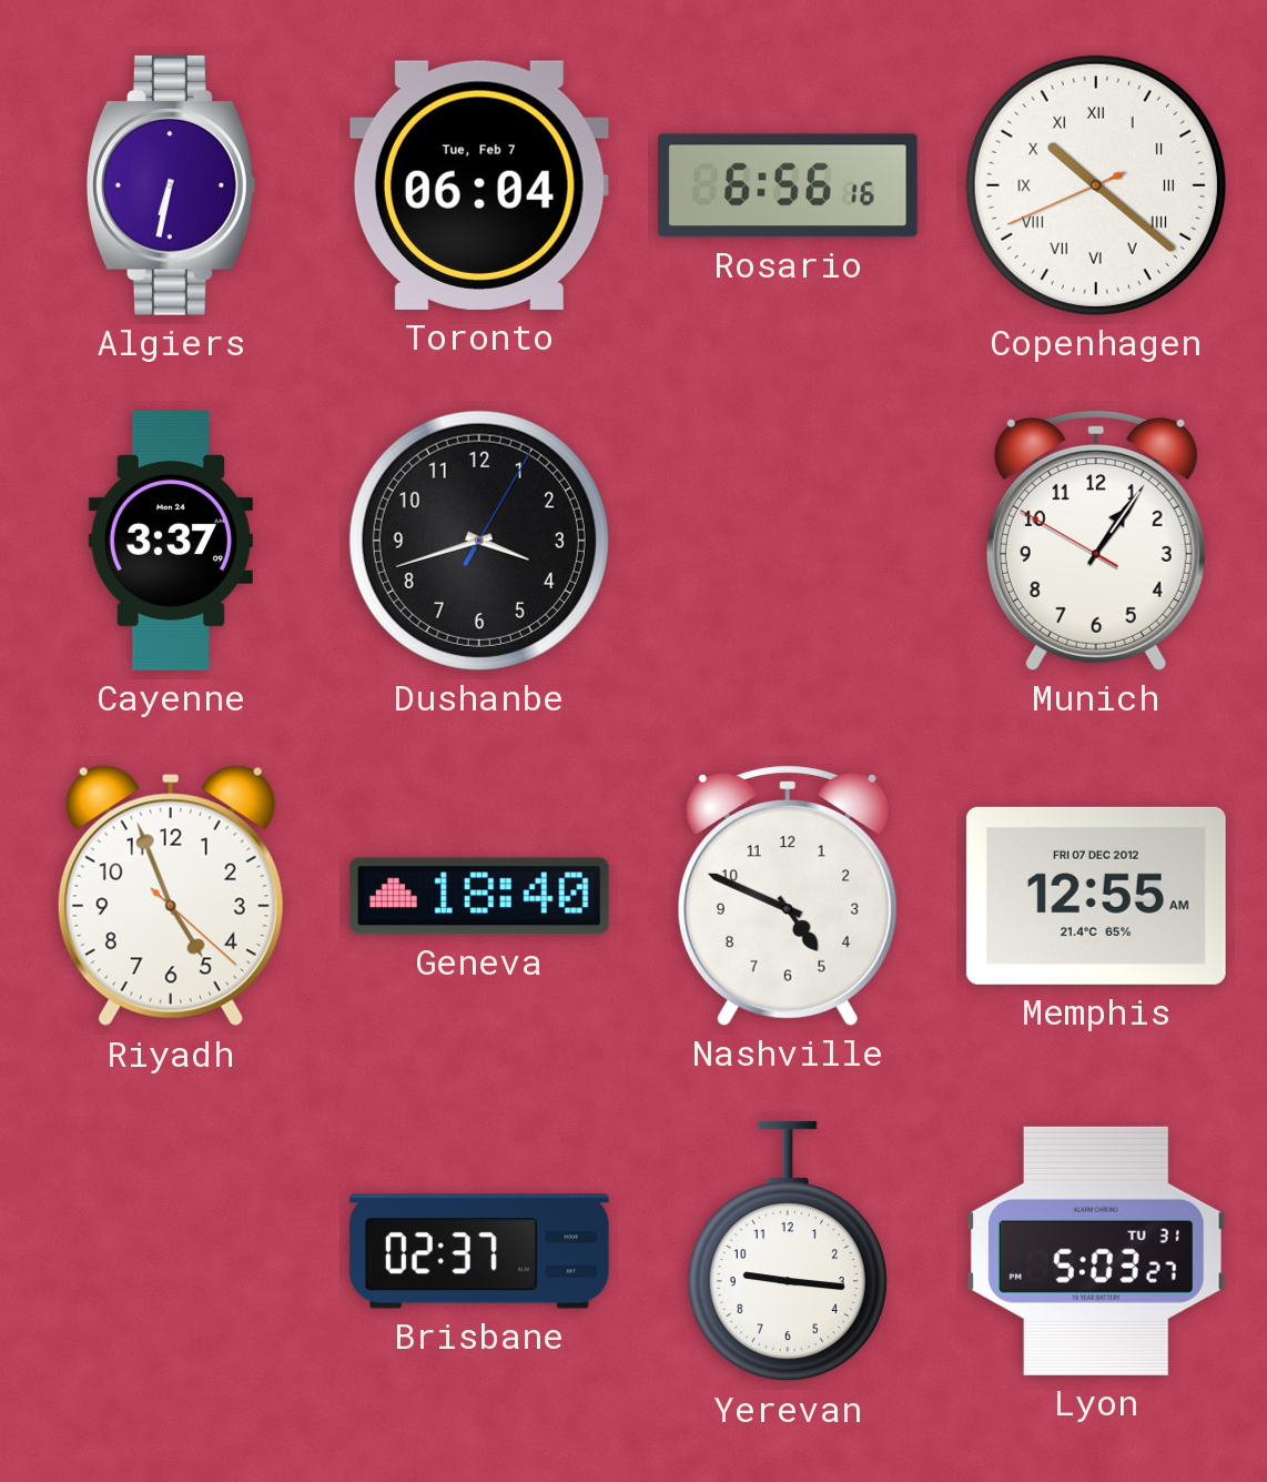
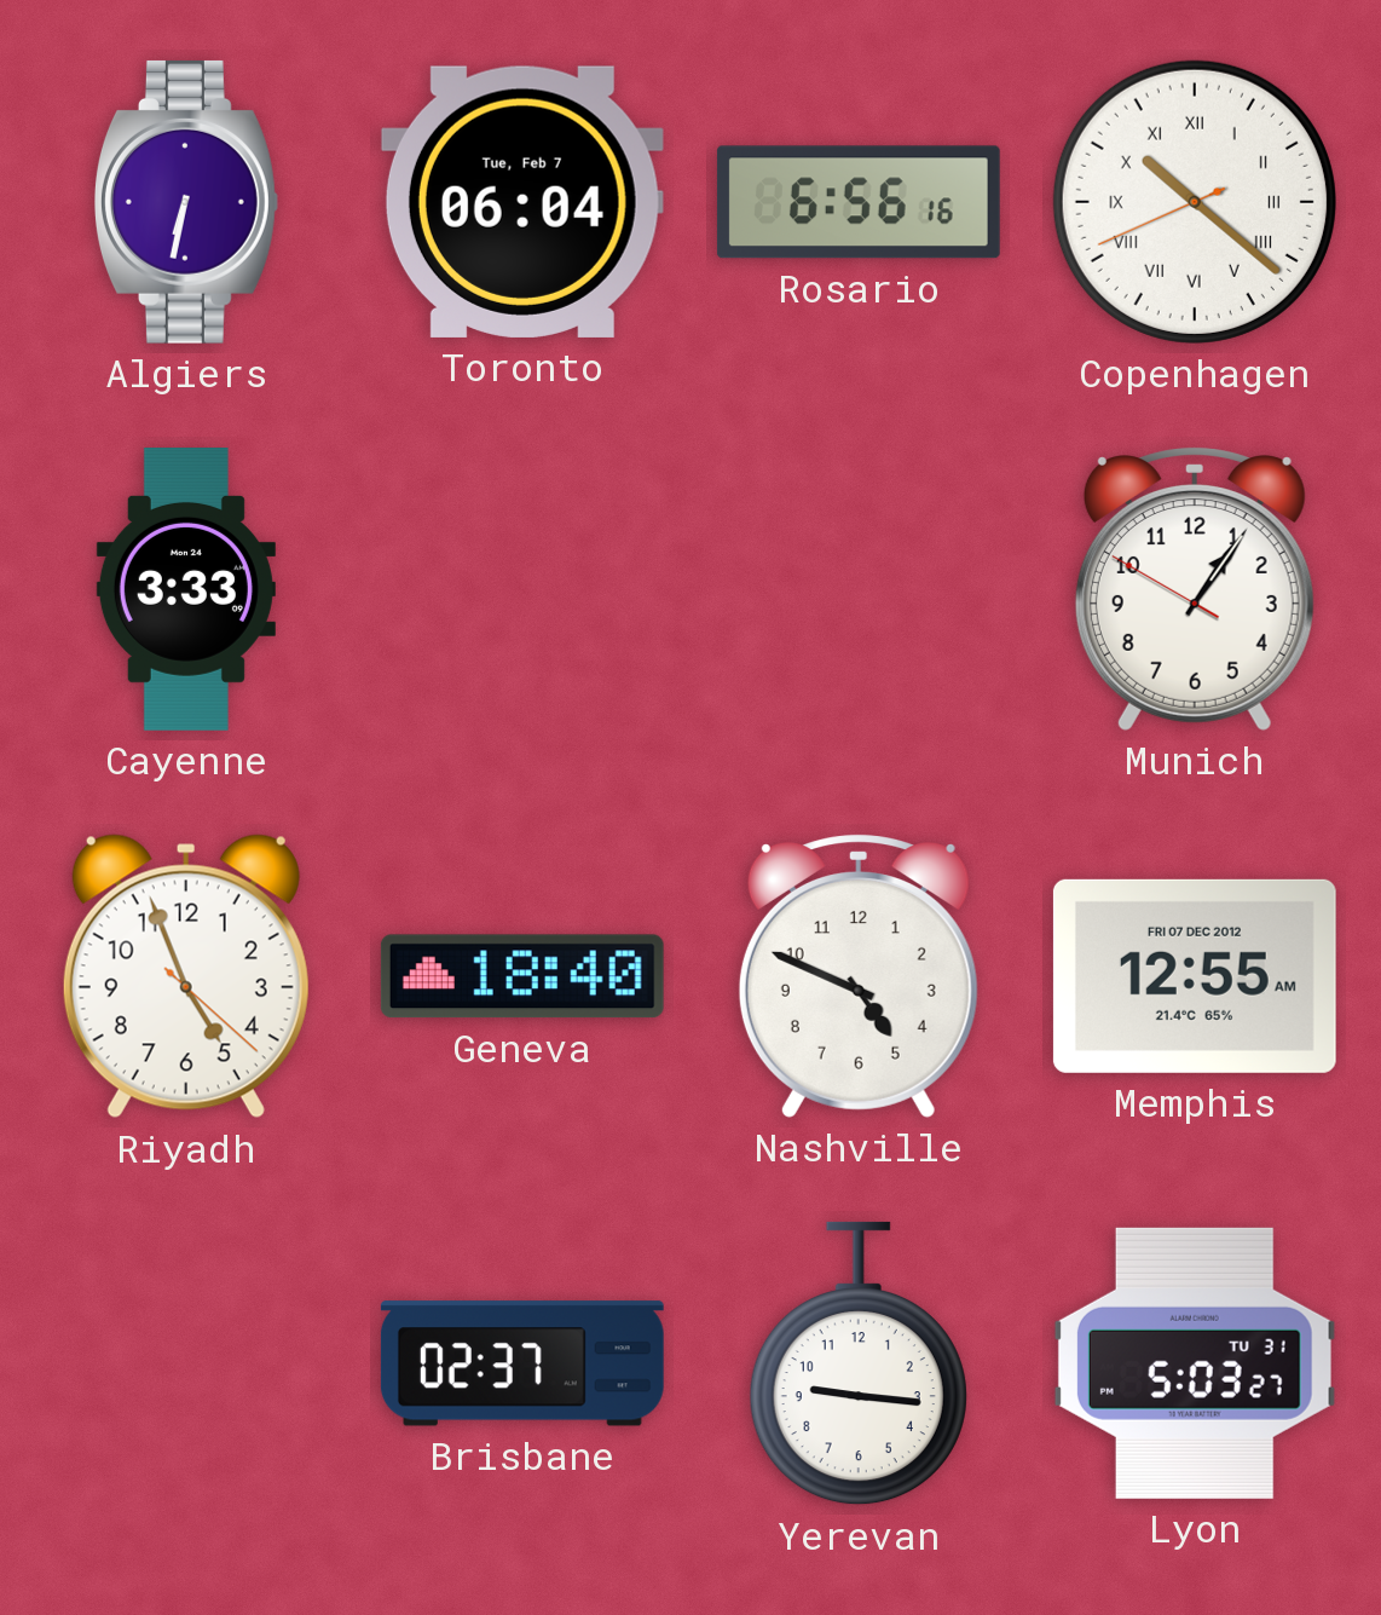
Cayenne: 3:37 -> 3:33
Dushanbe: 3:42 -> none
